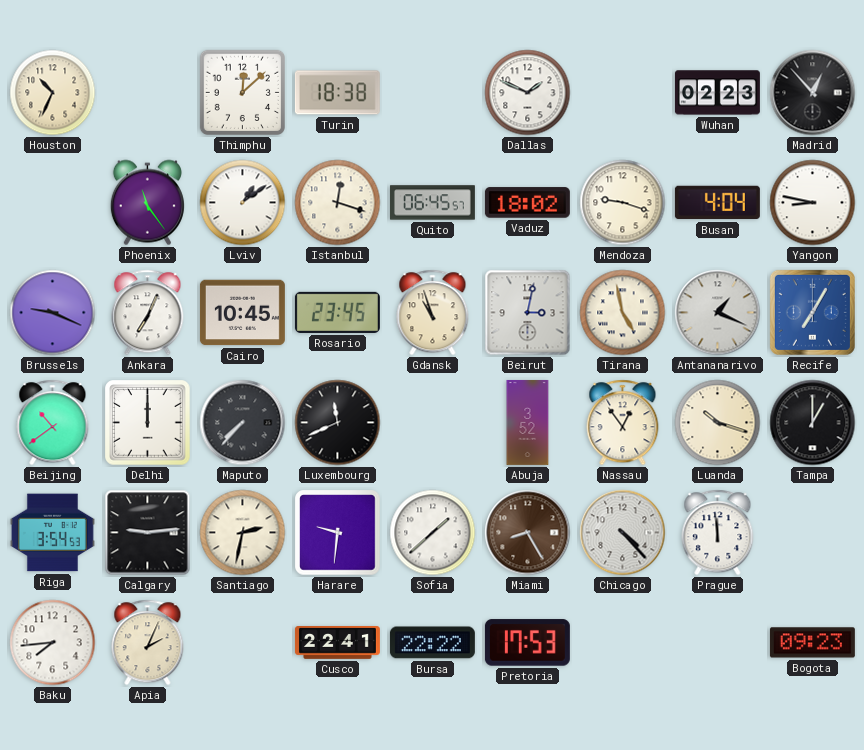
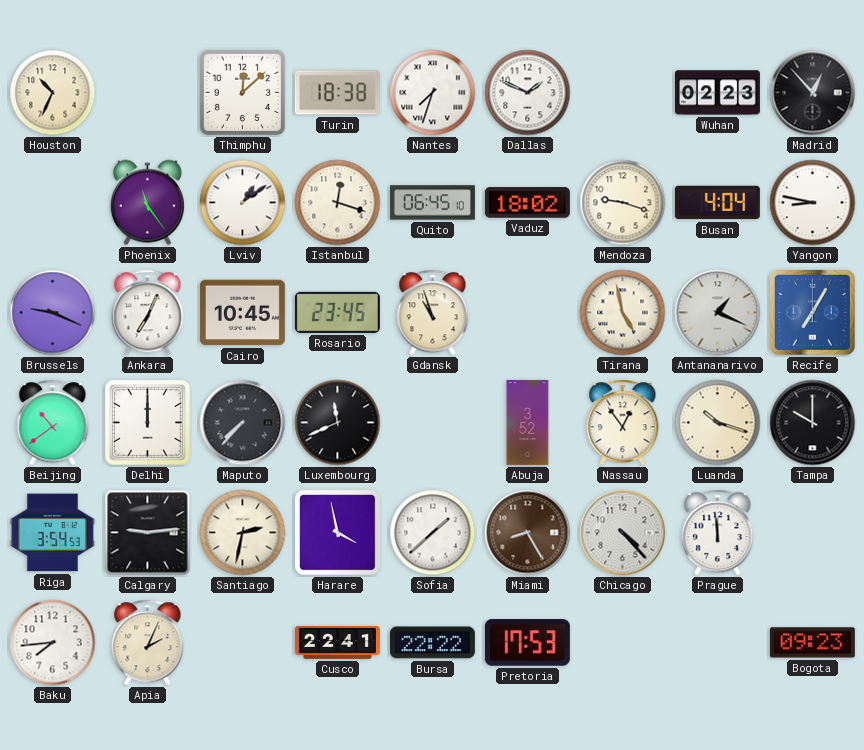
Nantes: none -> 7:33
Quito: 06:45:57 -> 06:45:10
Beirut: 3:02 -> none
Tampa: 1:00 -> 10:00
Harare: 9:31 -> 3:58
